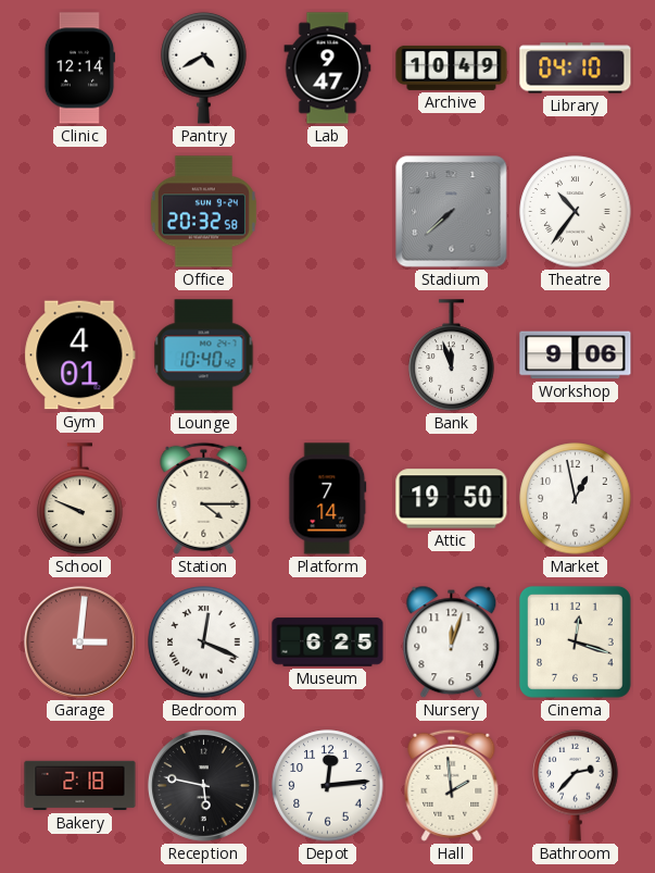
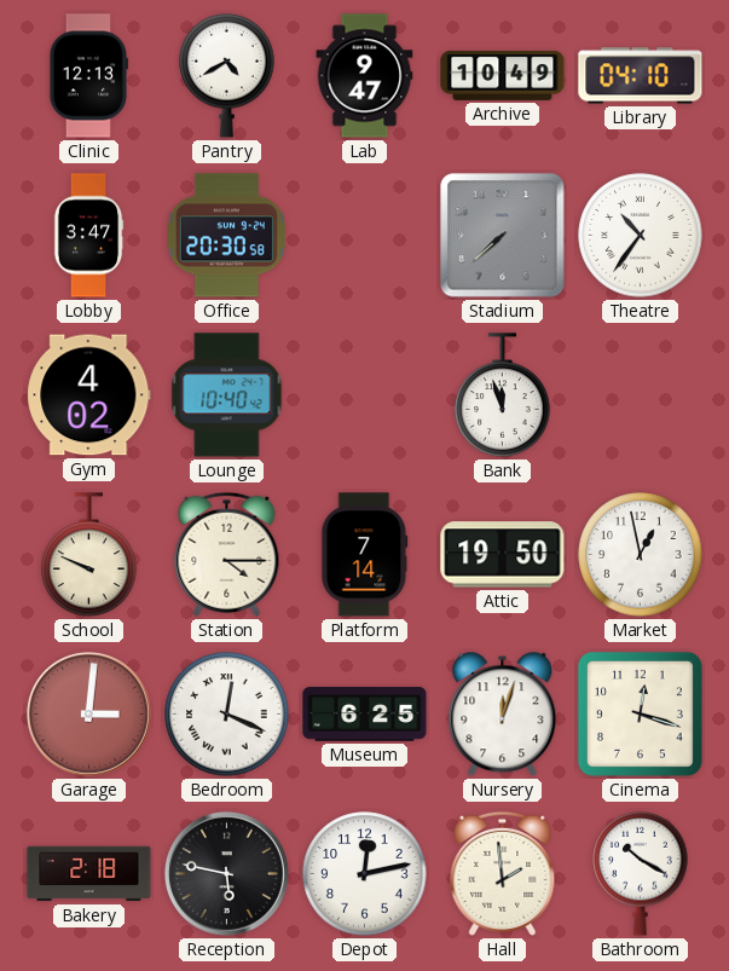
Clinic: 12:14 -> 12:13
Lobby: none -> 3:47
Office: 20:32 -> 20:30
Gym: 4:01 -> 4:02
Workshop: 9:06 -> none
Depot: 12:14 -> 12:13
Bathroom: 2:37 -> 10:20
